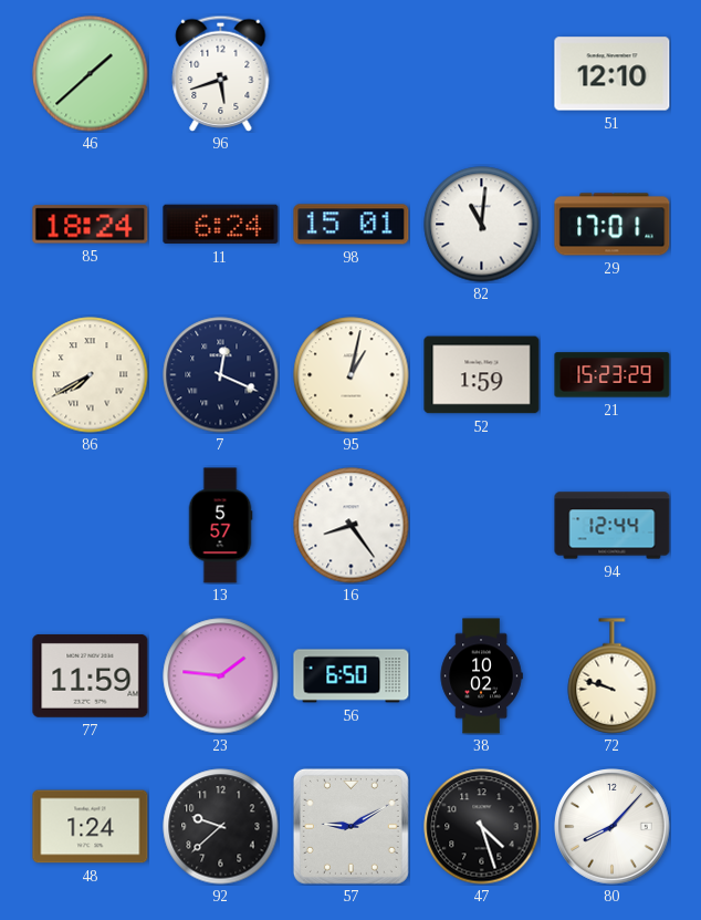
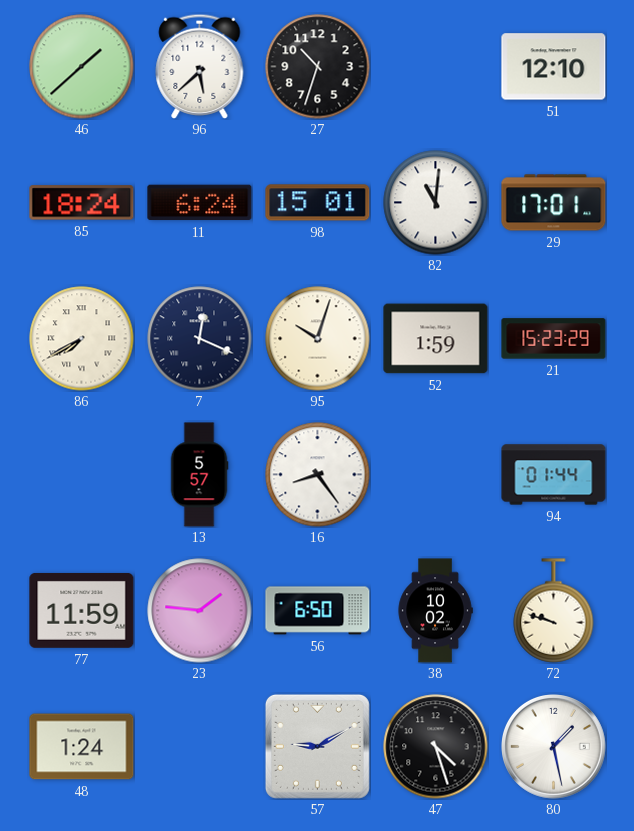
96: 5:42 -> 5:38
27: none -> 10:33
95: 1:02 -> 10:03
94: 12:44 -> 01:44
92: 9:38 -> none
80: 8:07 -> 1:28
